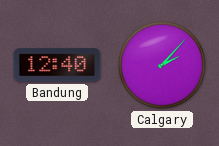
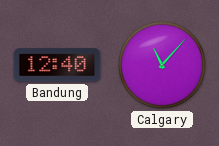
Calgary: 2:07 -> 11:07
